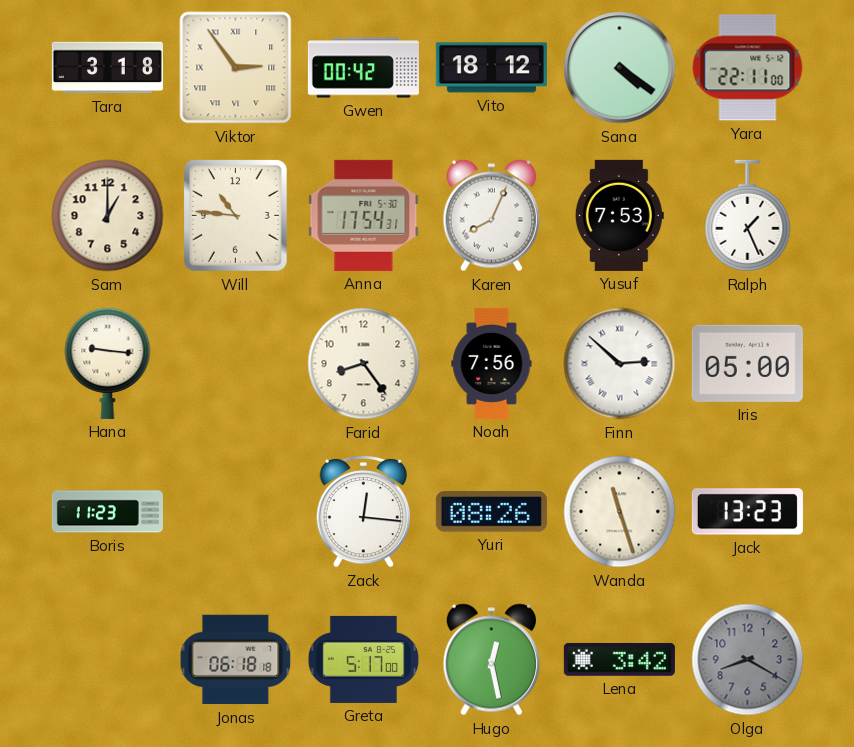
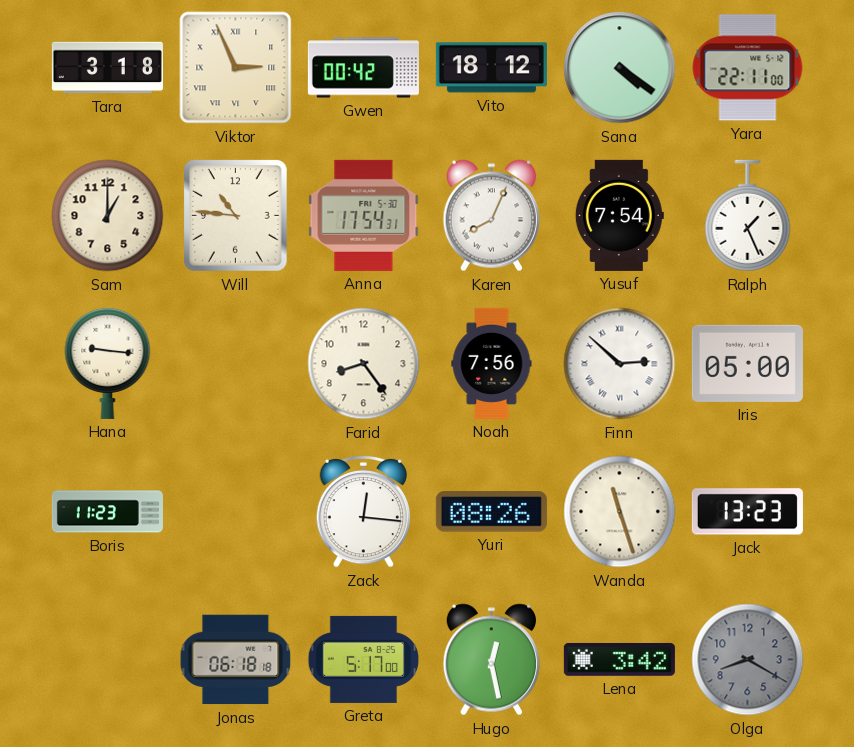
Viktor: 2:54 -> 2:56
Yusuf: 7:53 -> 7:54
